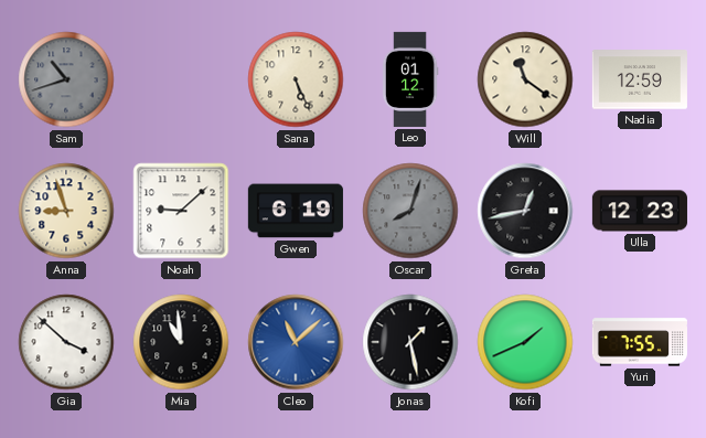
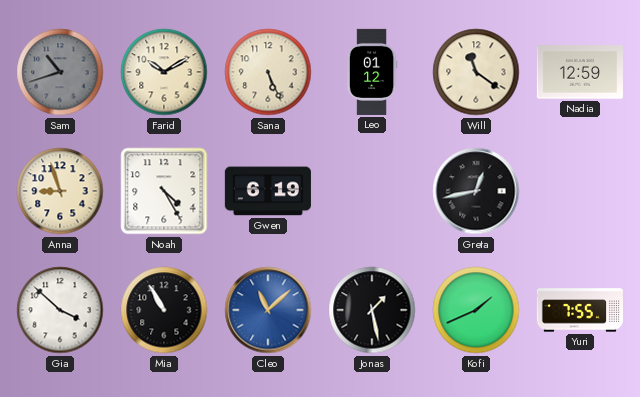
Farid: none -> 10:10
Noah: 9:08 -> 4:25
Oscar: 8:03 -> none
Ulla: 12:23 -> none
Mia: 10:59 -> 10:55
